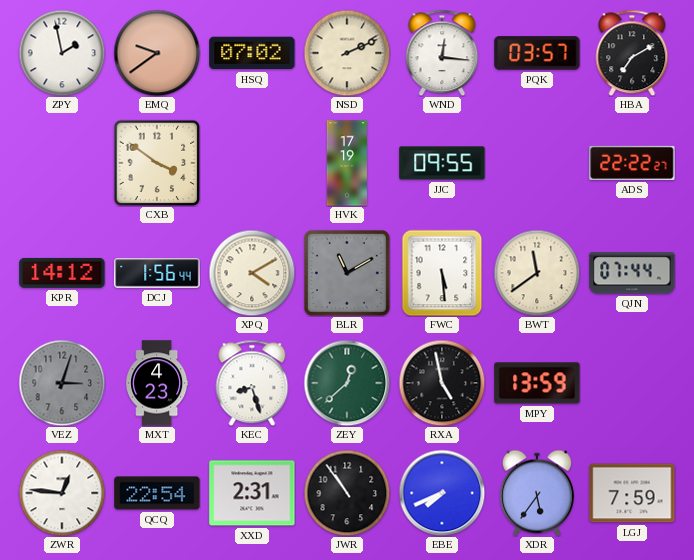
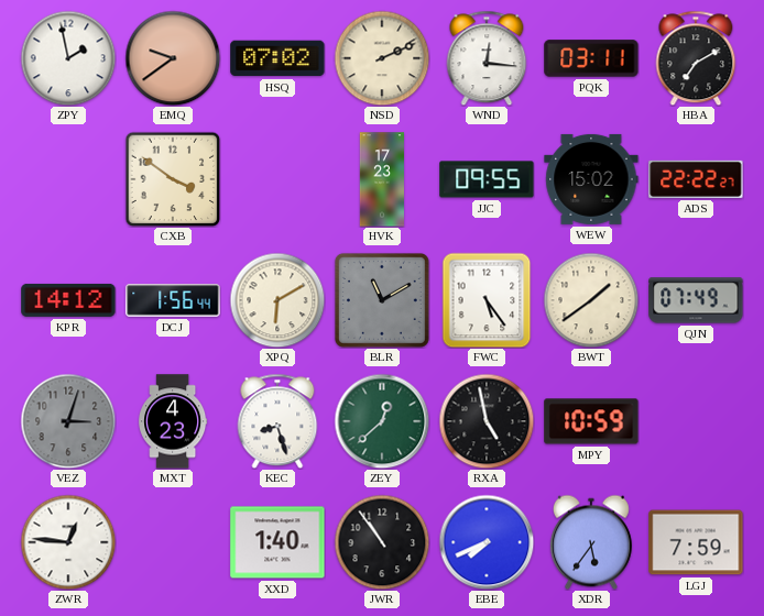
PQK: 03:57 -> 03:11
HVK: 17:19 -> 17:23
WEW: none -> 15:02
XPQ: 4:10 -> 6:10
FWC: 5:29 -> 5:24
BWT: 11:39 -> 1:39
QJN: 07:44 -> 07:49
MPY: 13:59 -> 10:59
QCQ: 22:54 -> none
XXD: 2:31 -> 1:40
